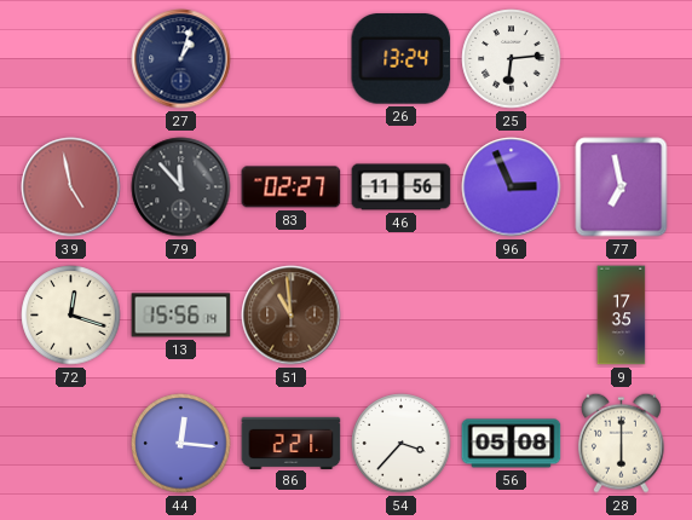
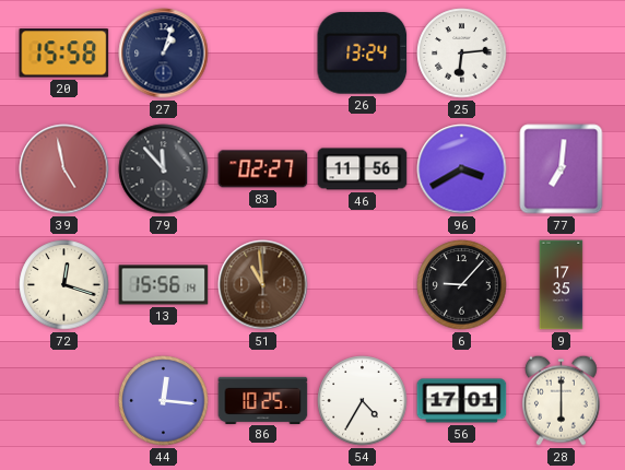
20: none -> 15:58
96: 2:56 -> 3:40
77: 6:58 -> 7:01
6: none -> 9:07
86: 2:21 -> 10:25
54: 3:37 -> 4:35
56: 05:08 -> 17:01
